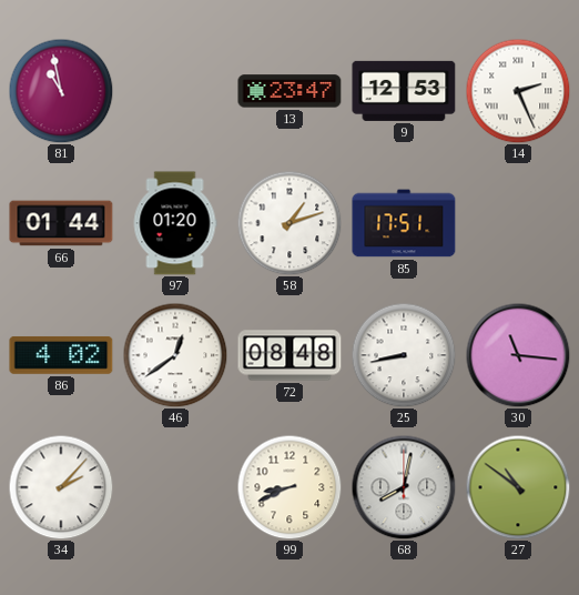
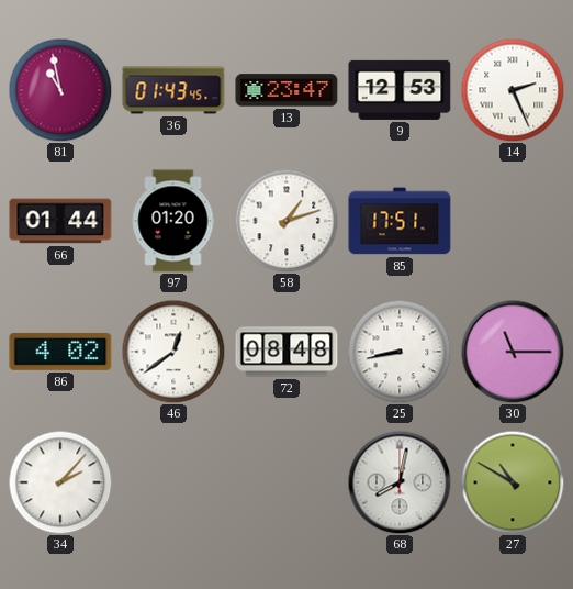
36: none -> 01:43
30: 11:16 -> 11:15
99: 8:41 -> none
27: 10:51 -> 10:50
